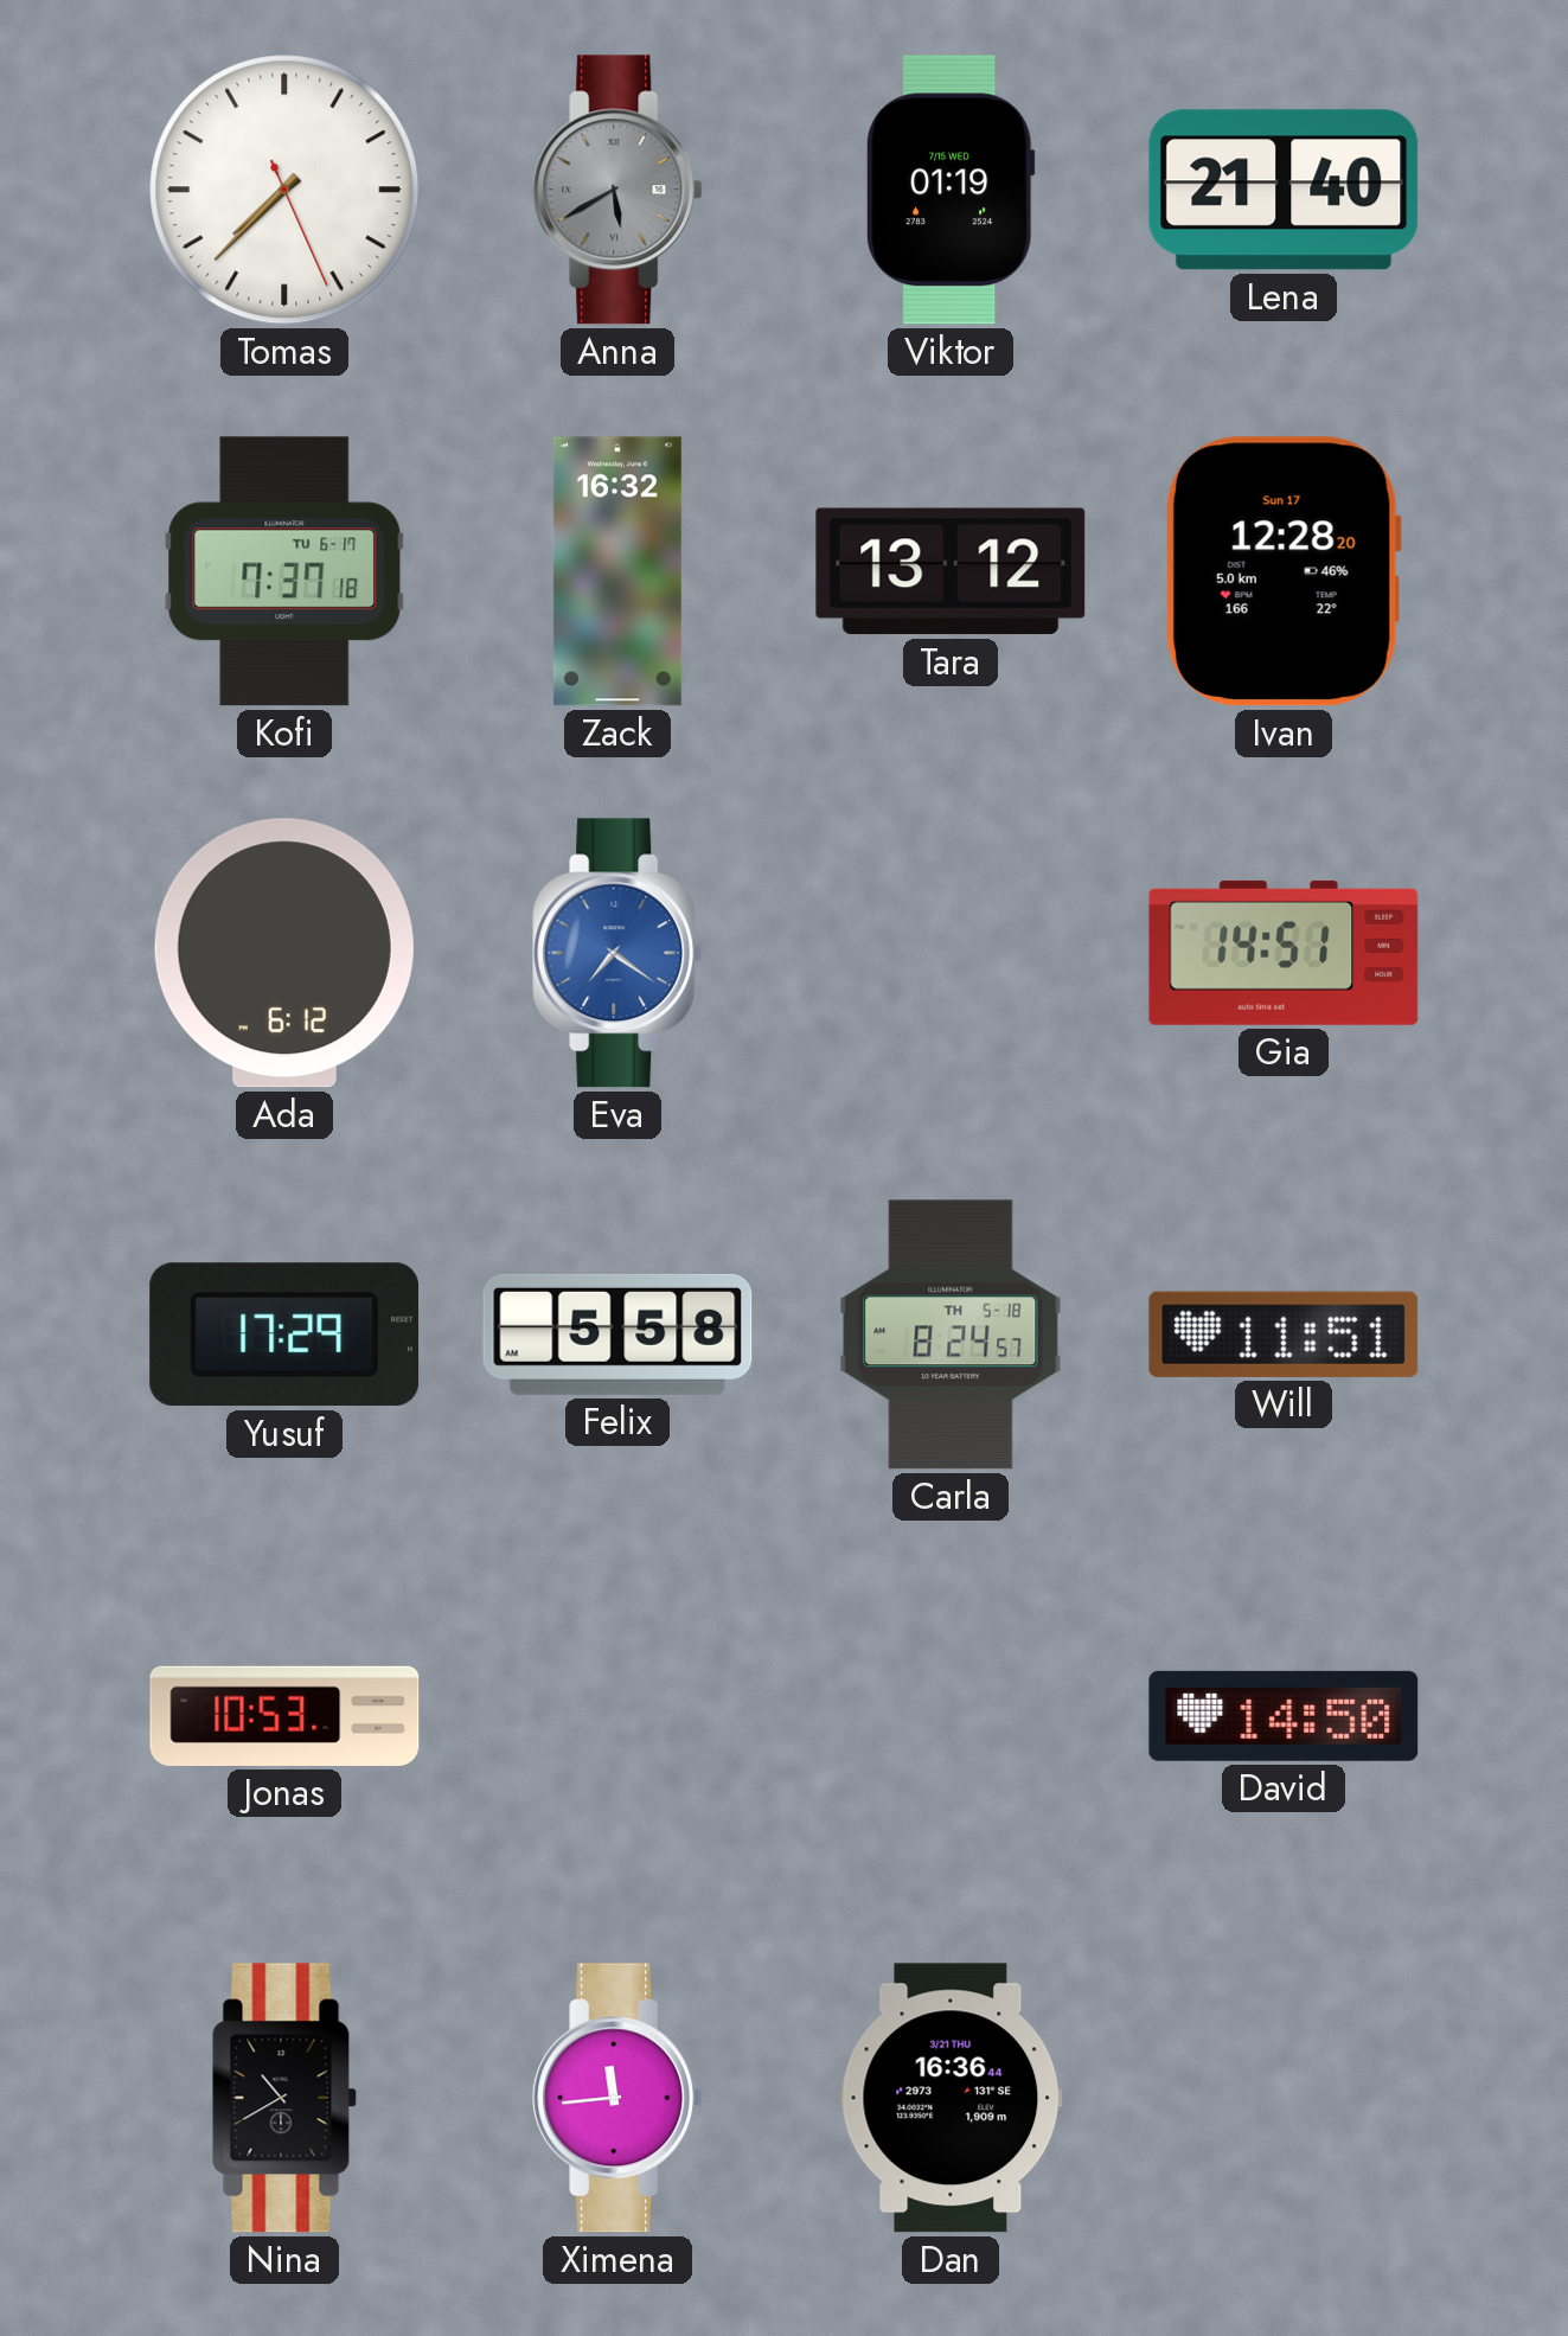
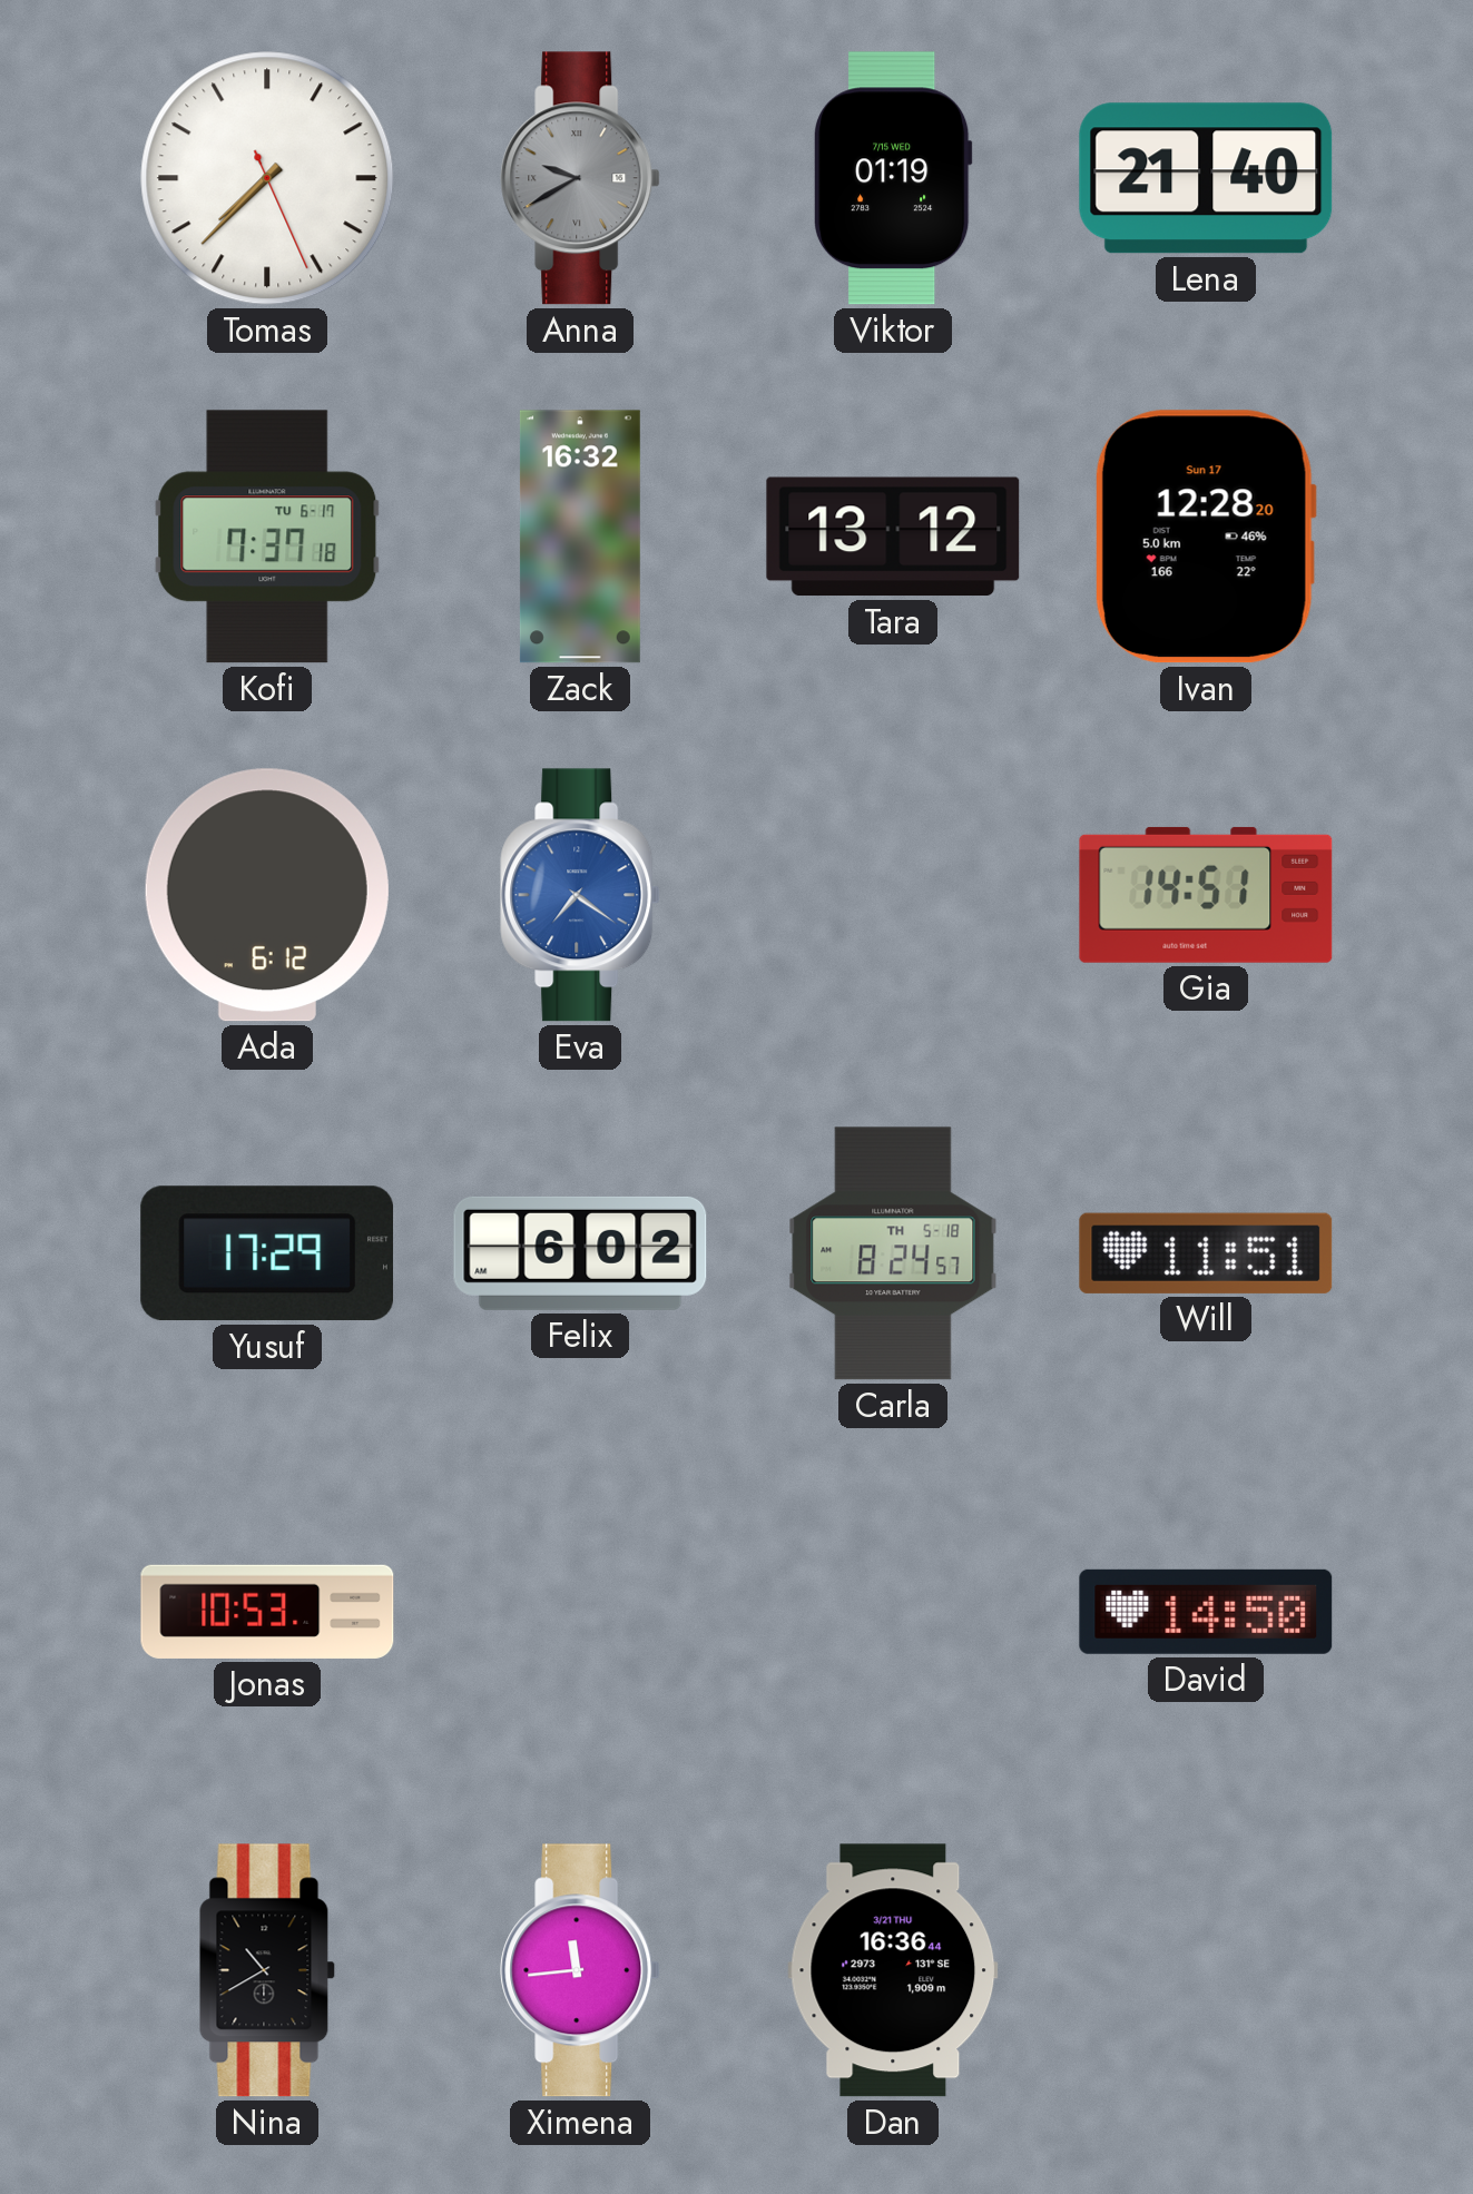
Anna: 5:40 -> 9:40
Felix: 5:58 -> 6:02
